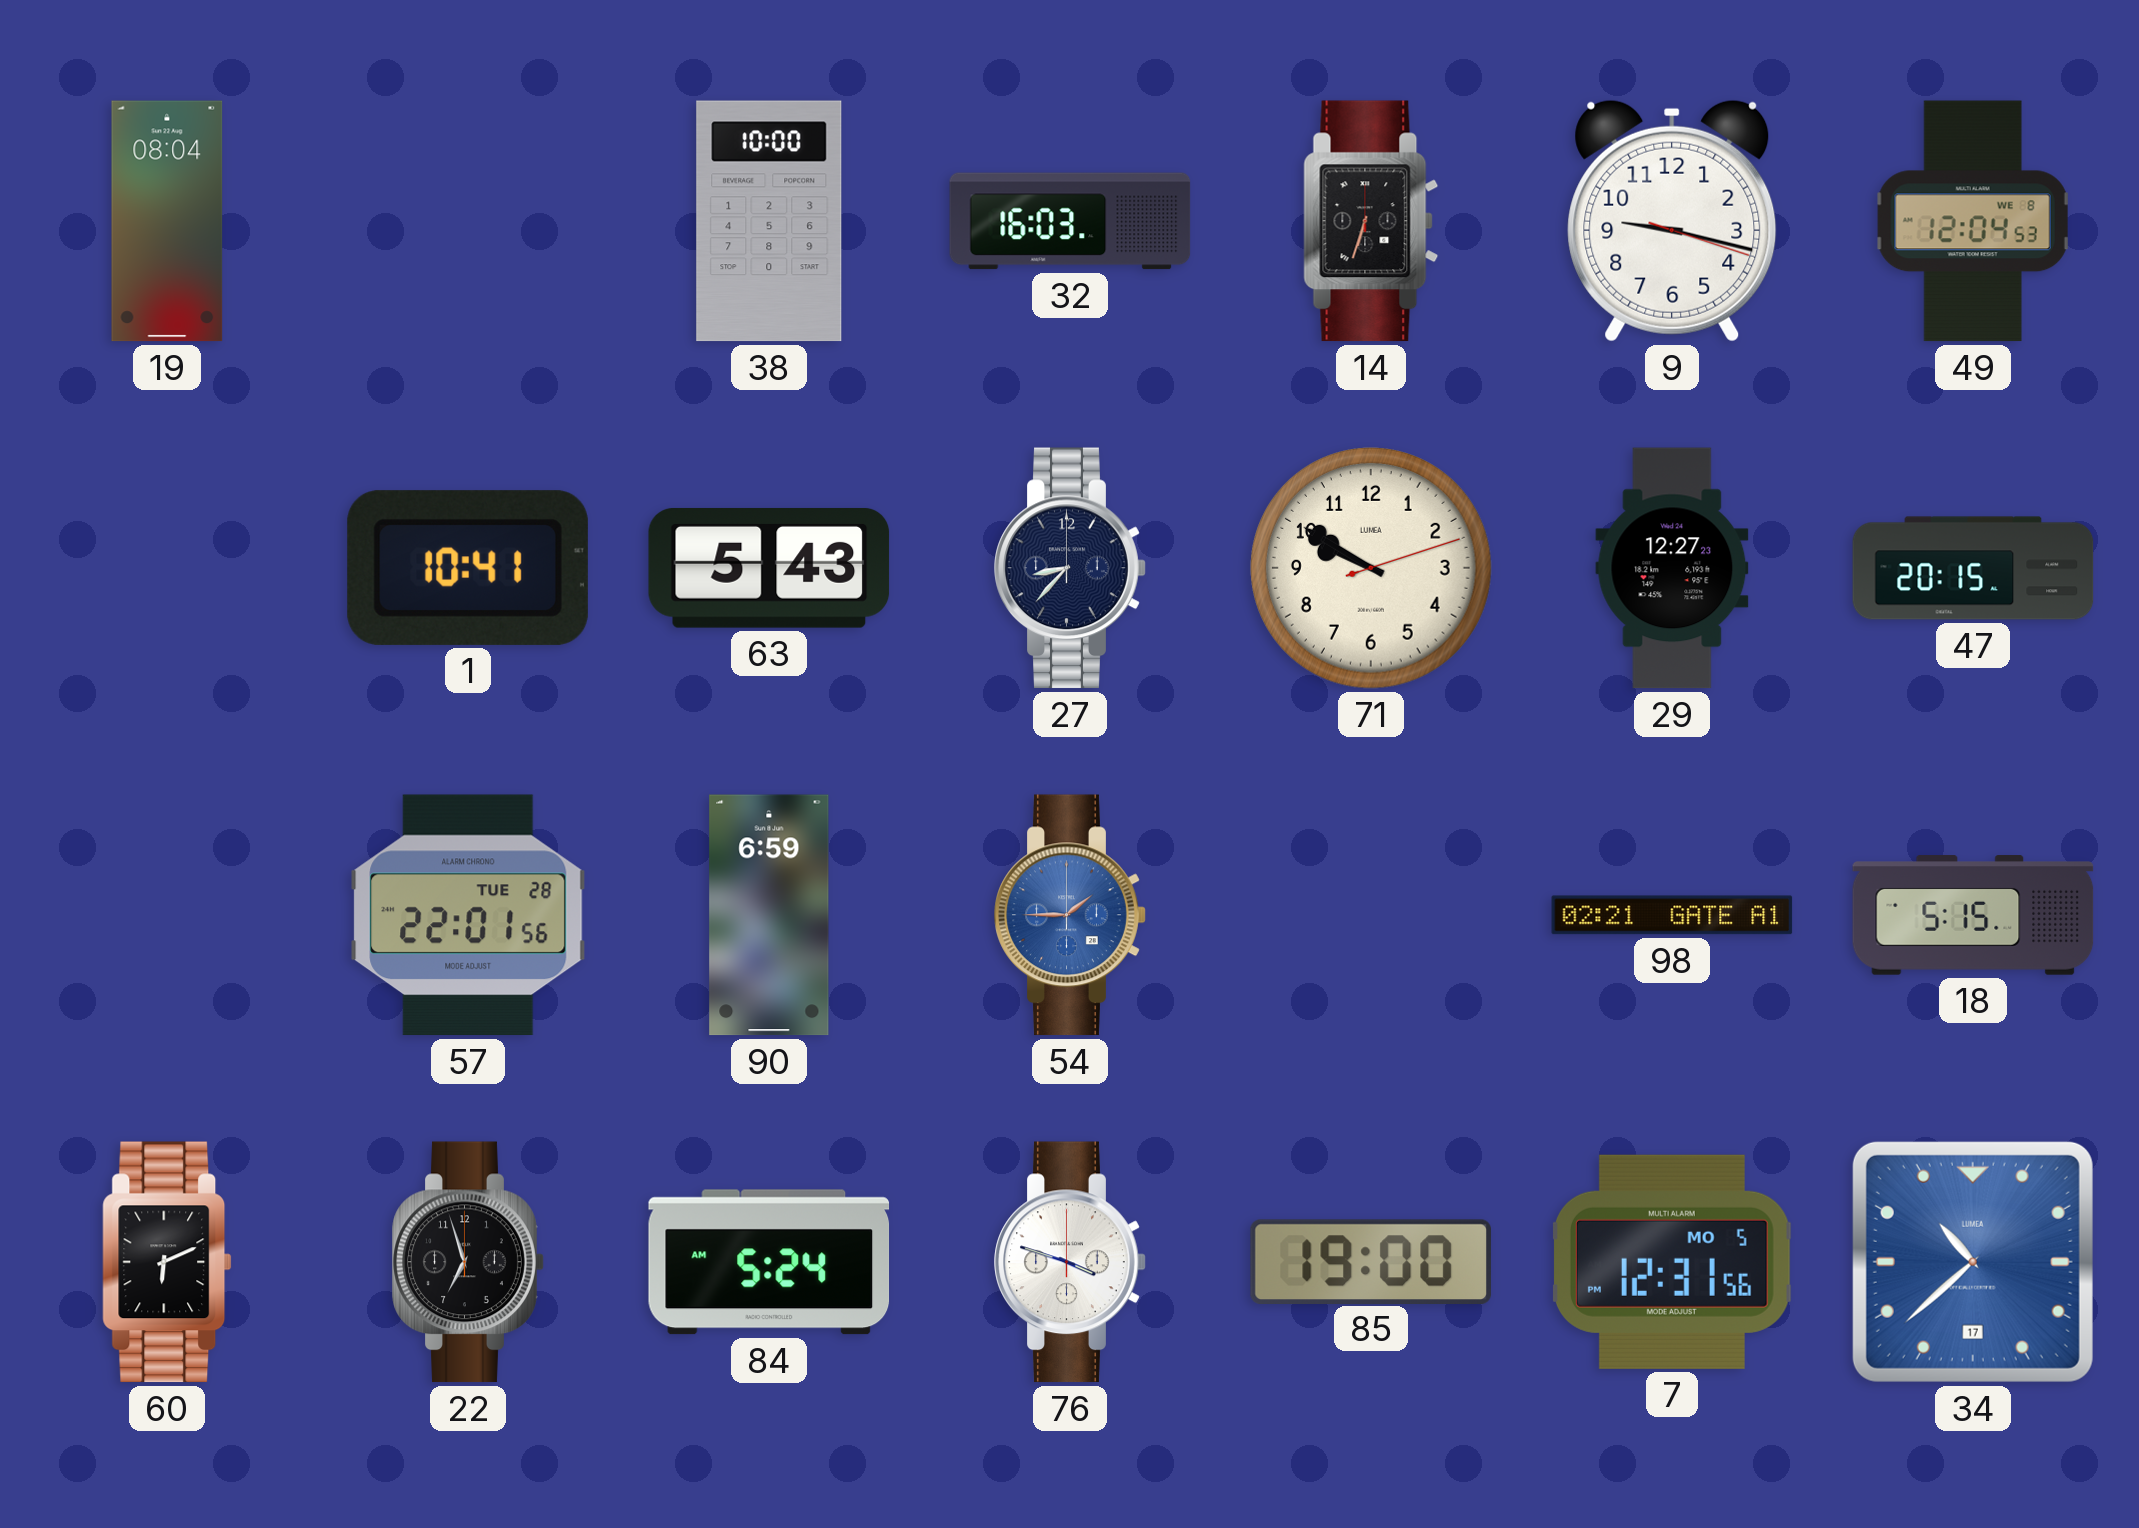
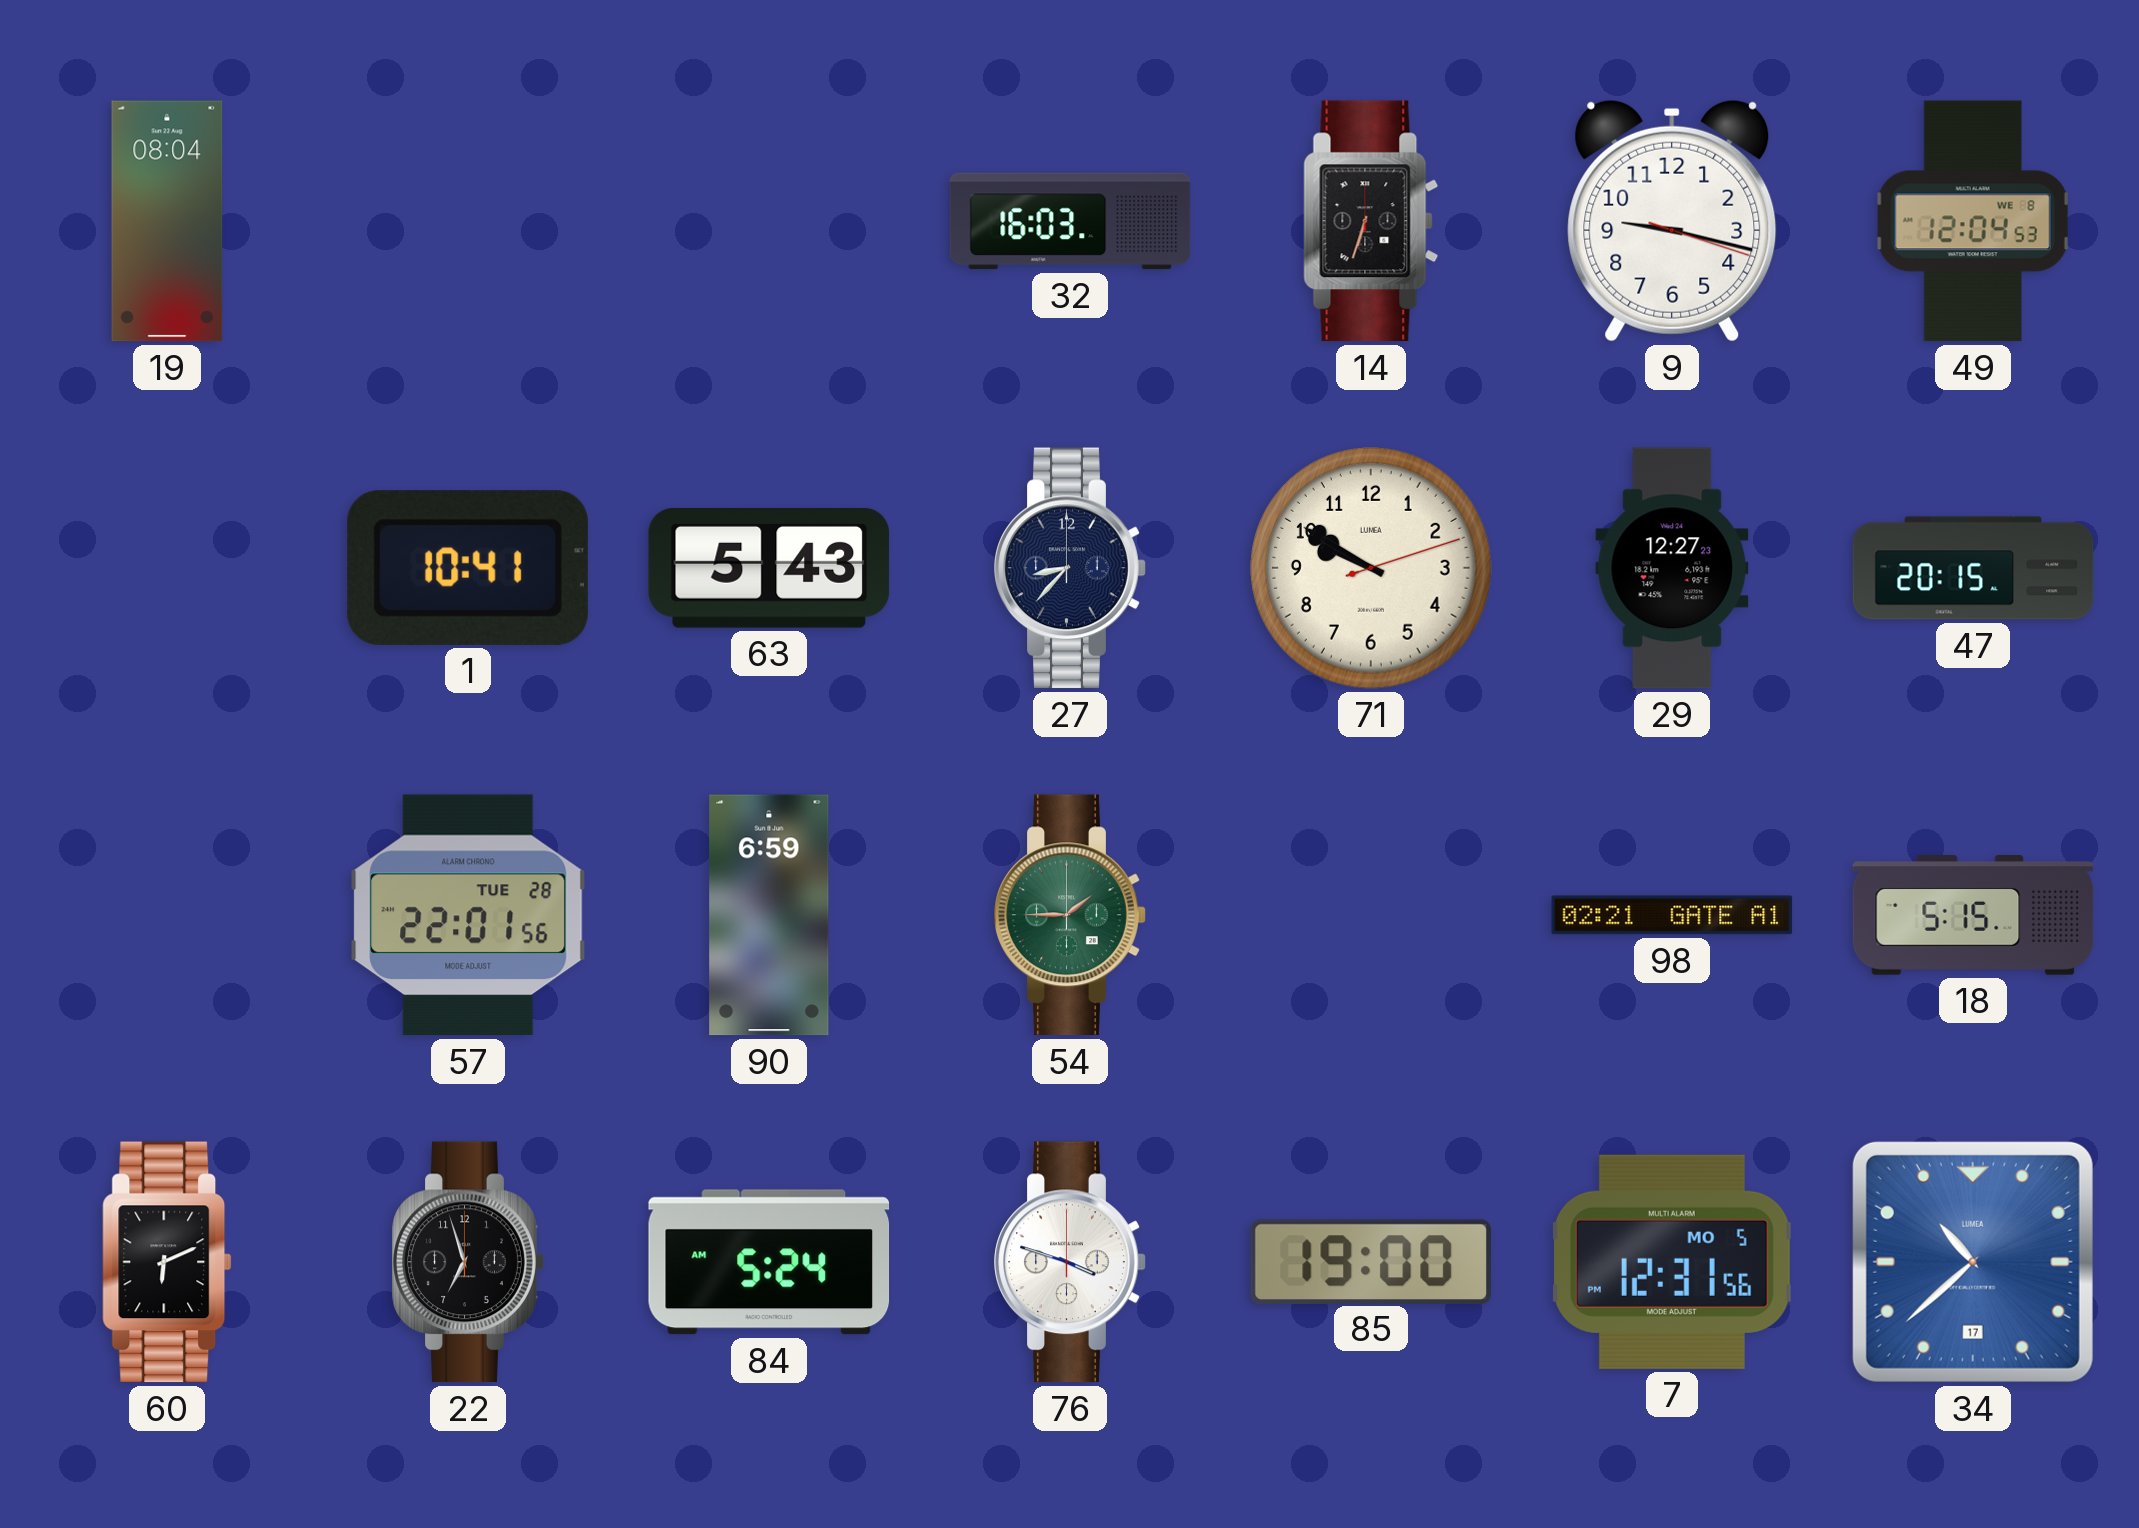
38: 10:00 -> none
54 dial: blue -> green
